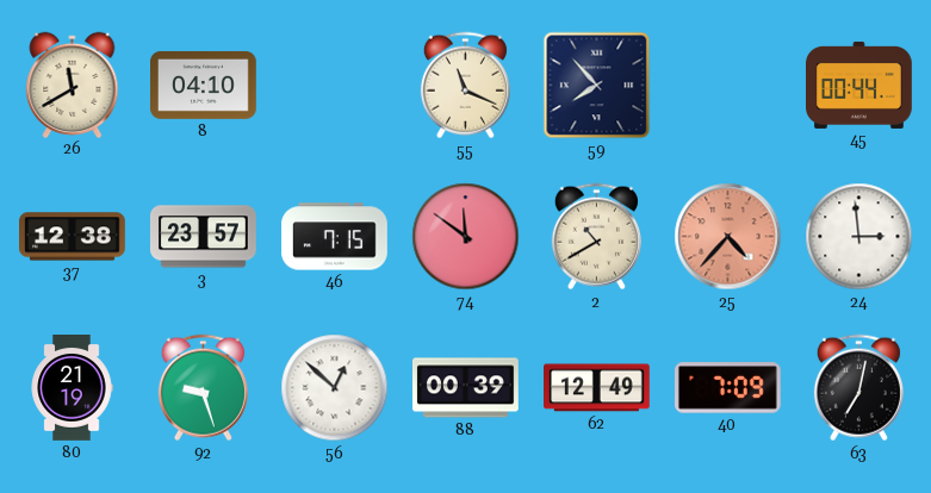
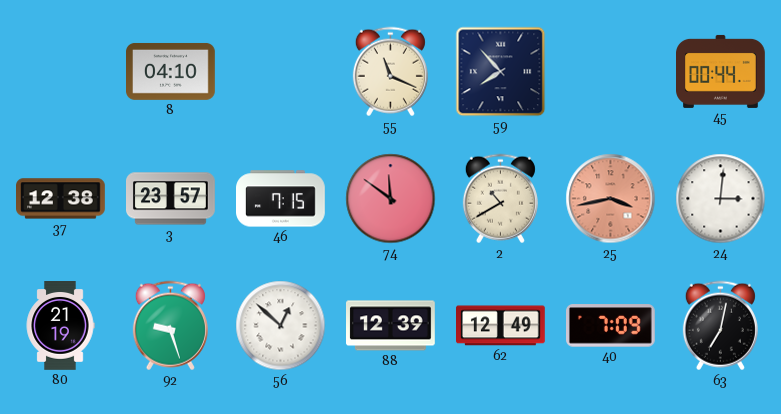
26: 11:40 -> none
25: 4:37 -> 3:43
24: 2:59 -> 3:01
88: 00:39 -> 12:39
